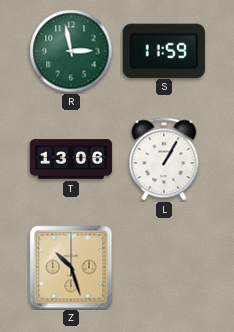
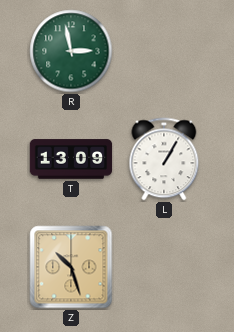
S: 11:59 -> none
T: 13:06 -> 13:09
